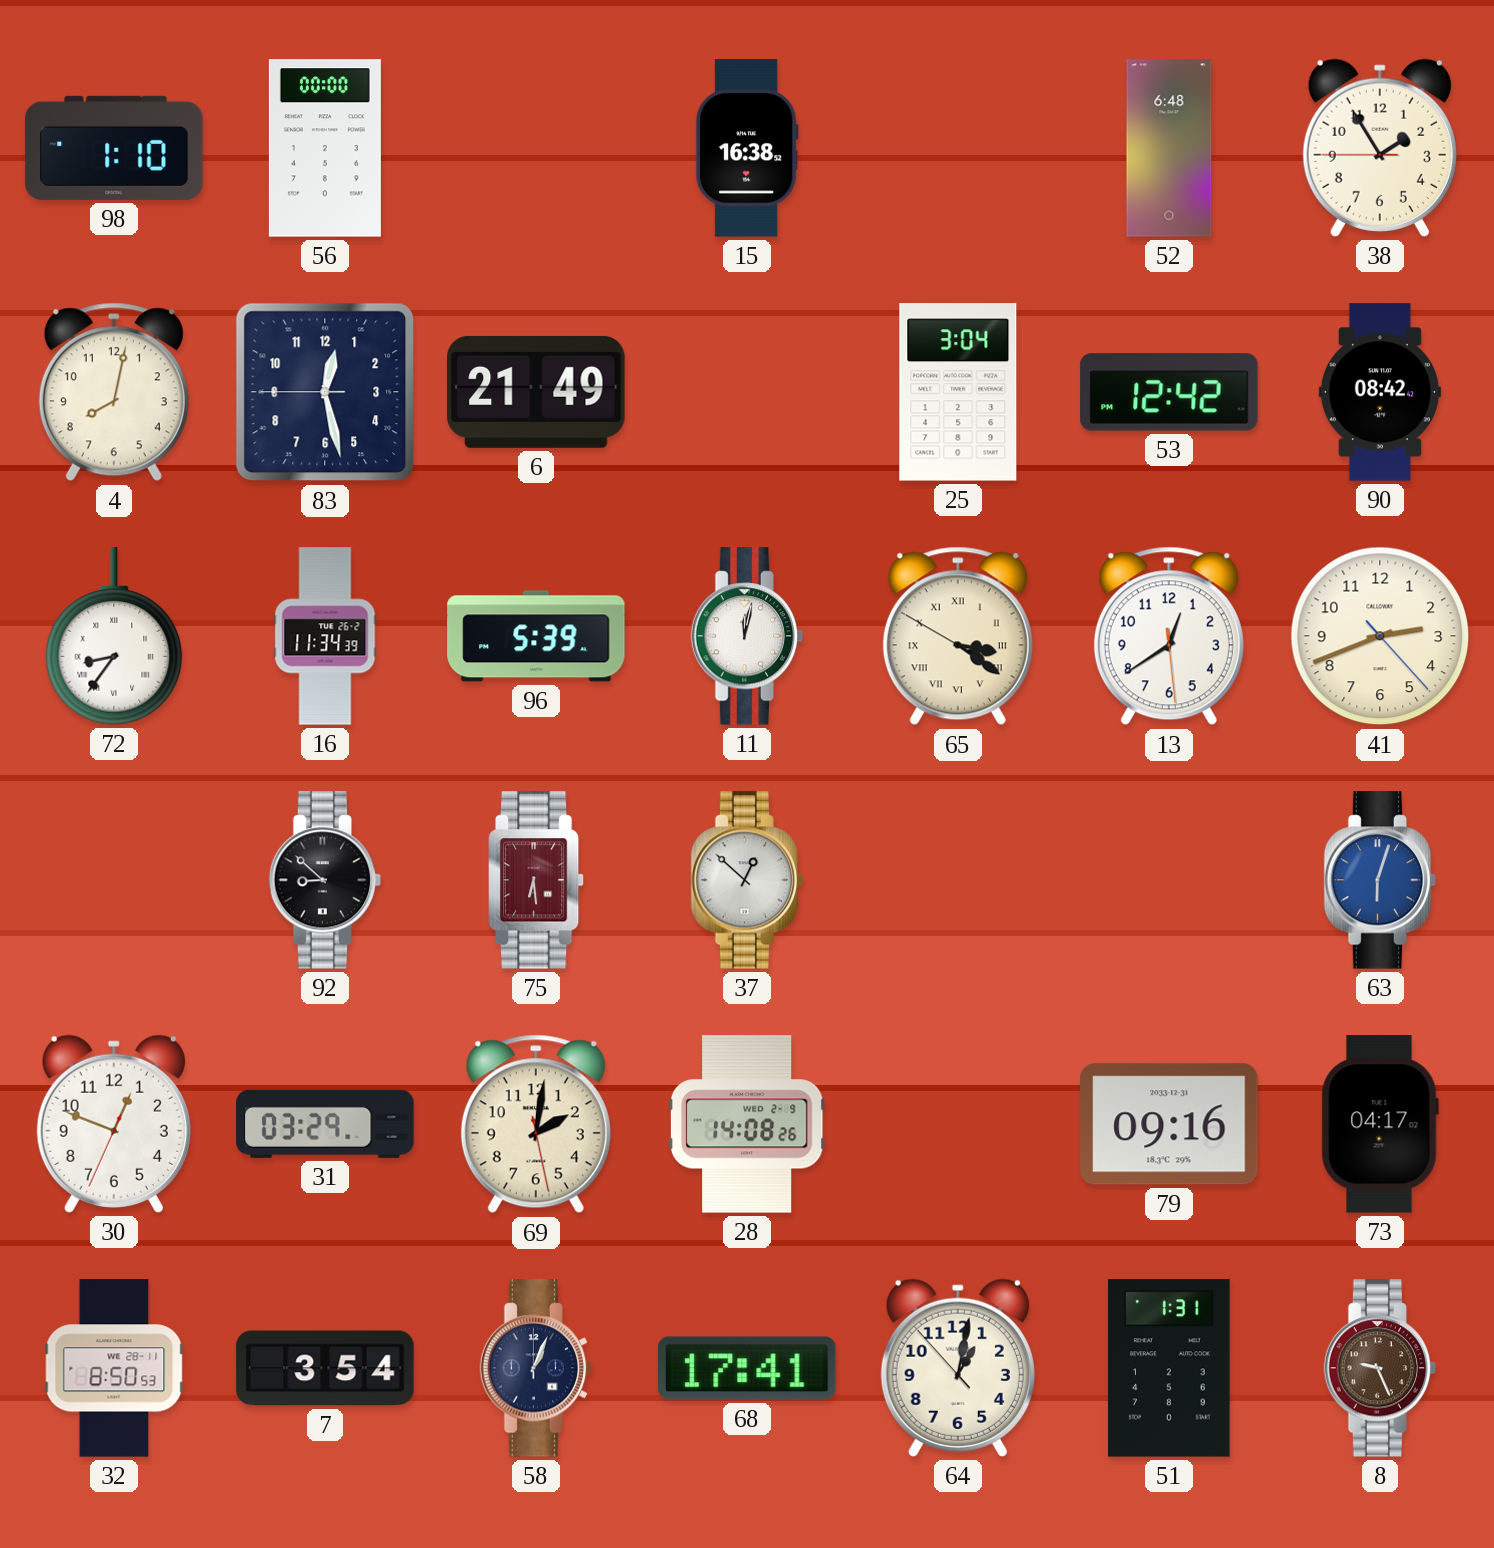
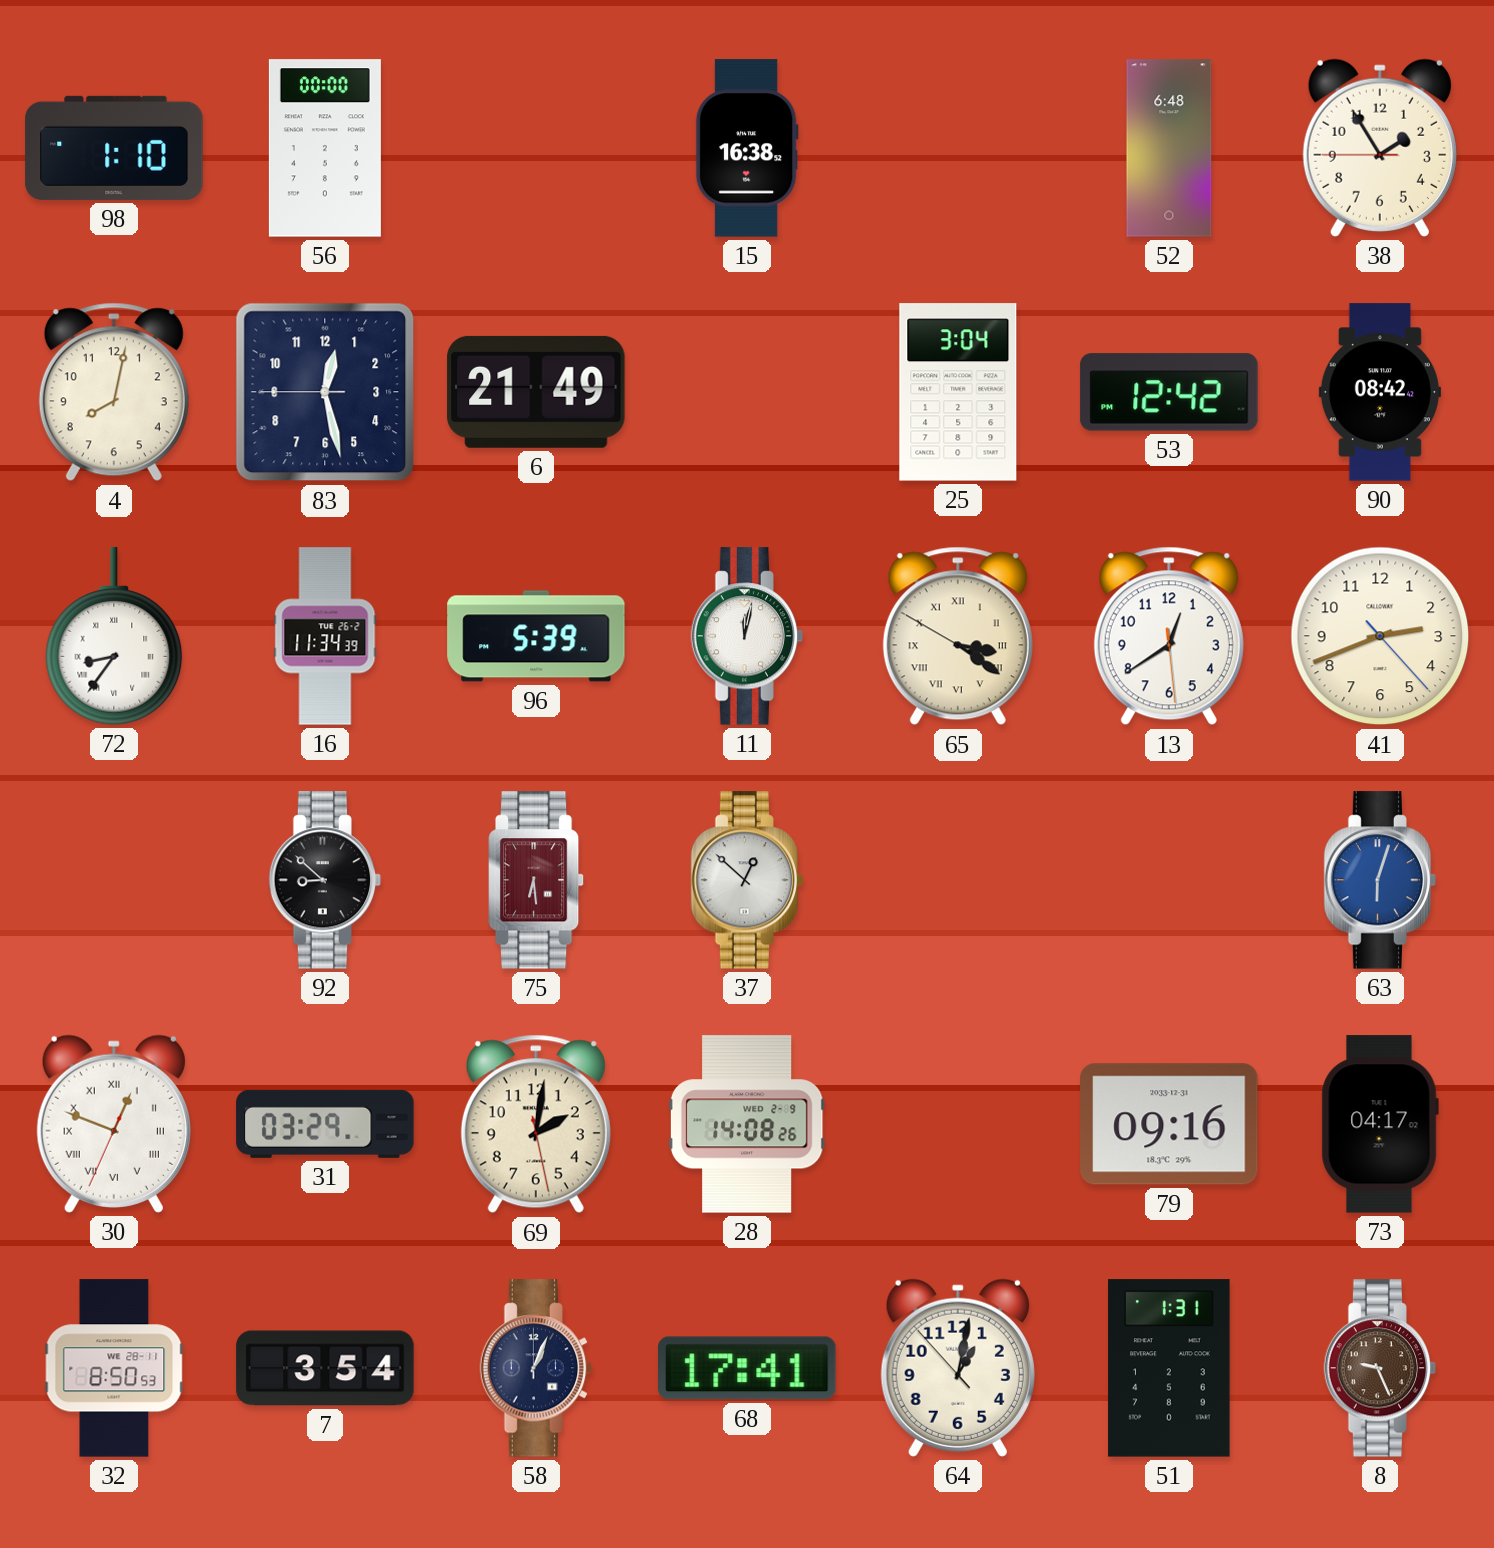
30 numerals: Arabic -> Roman
